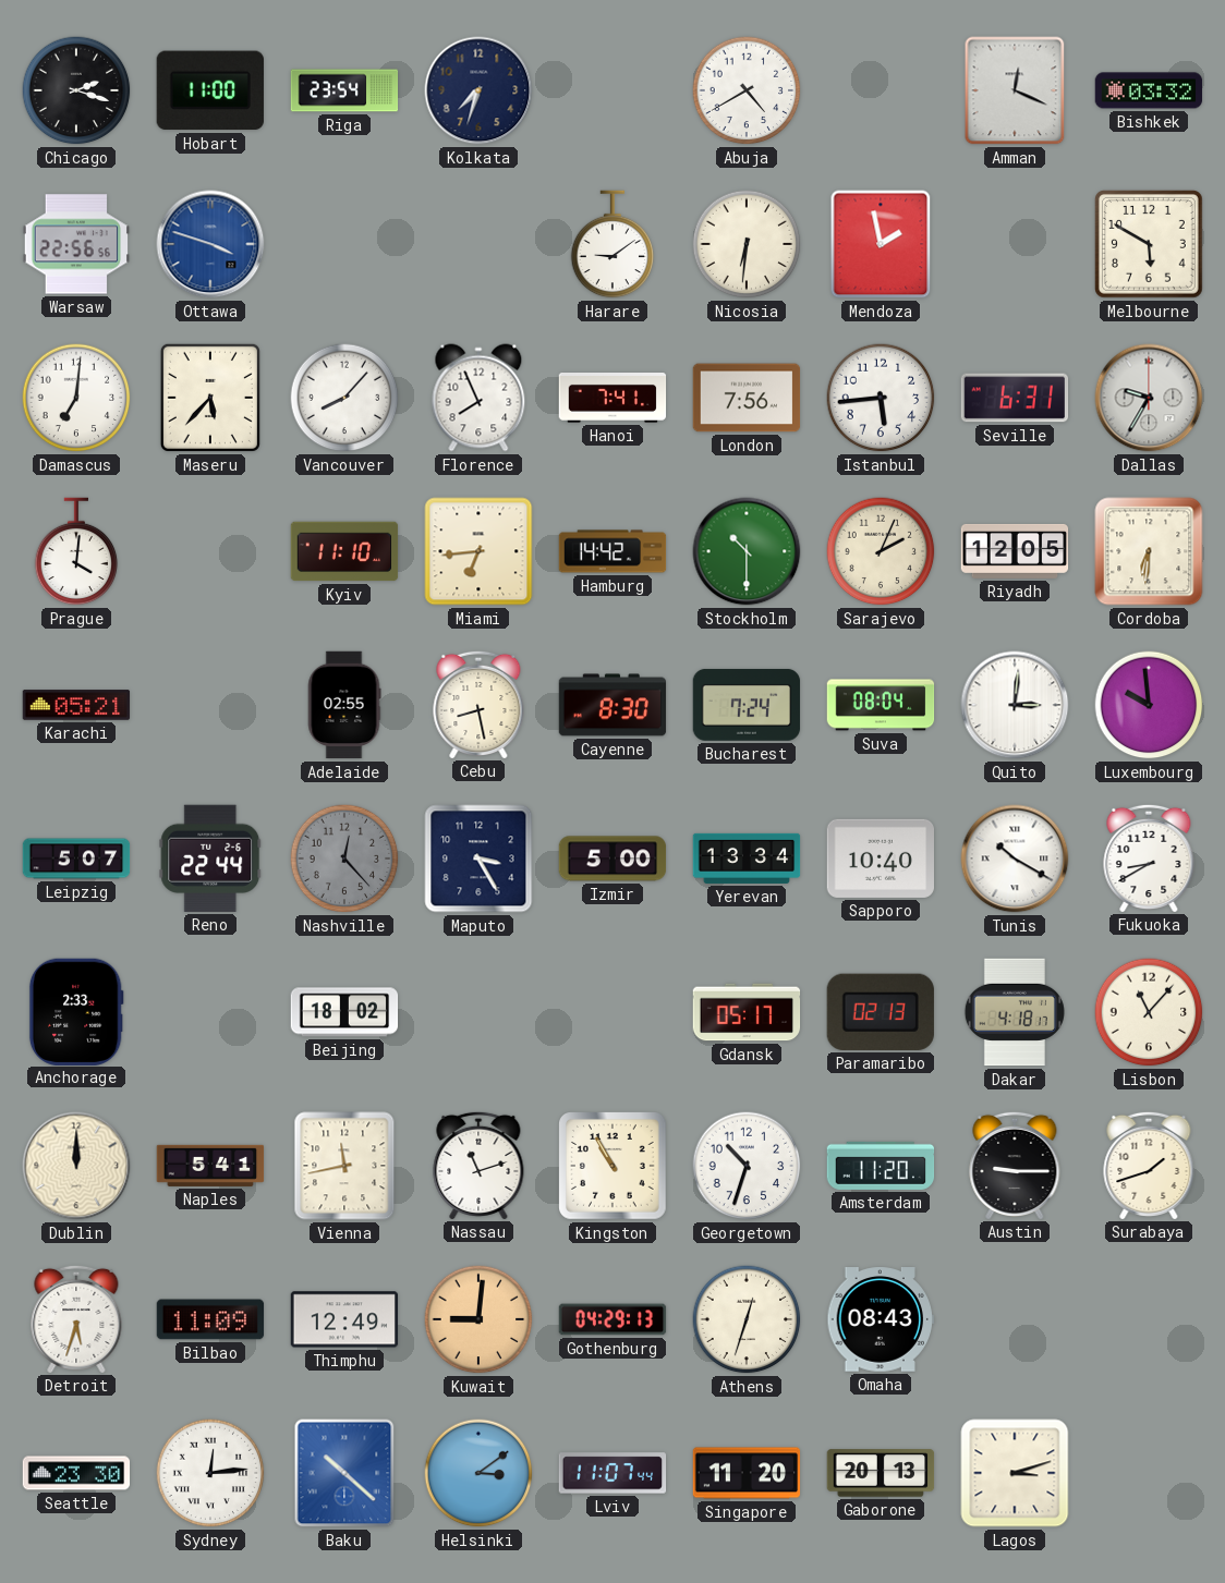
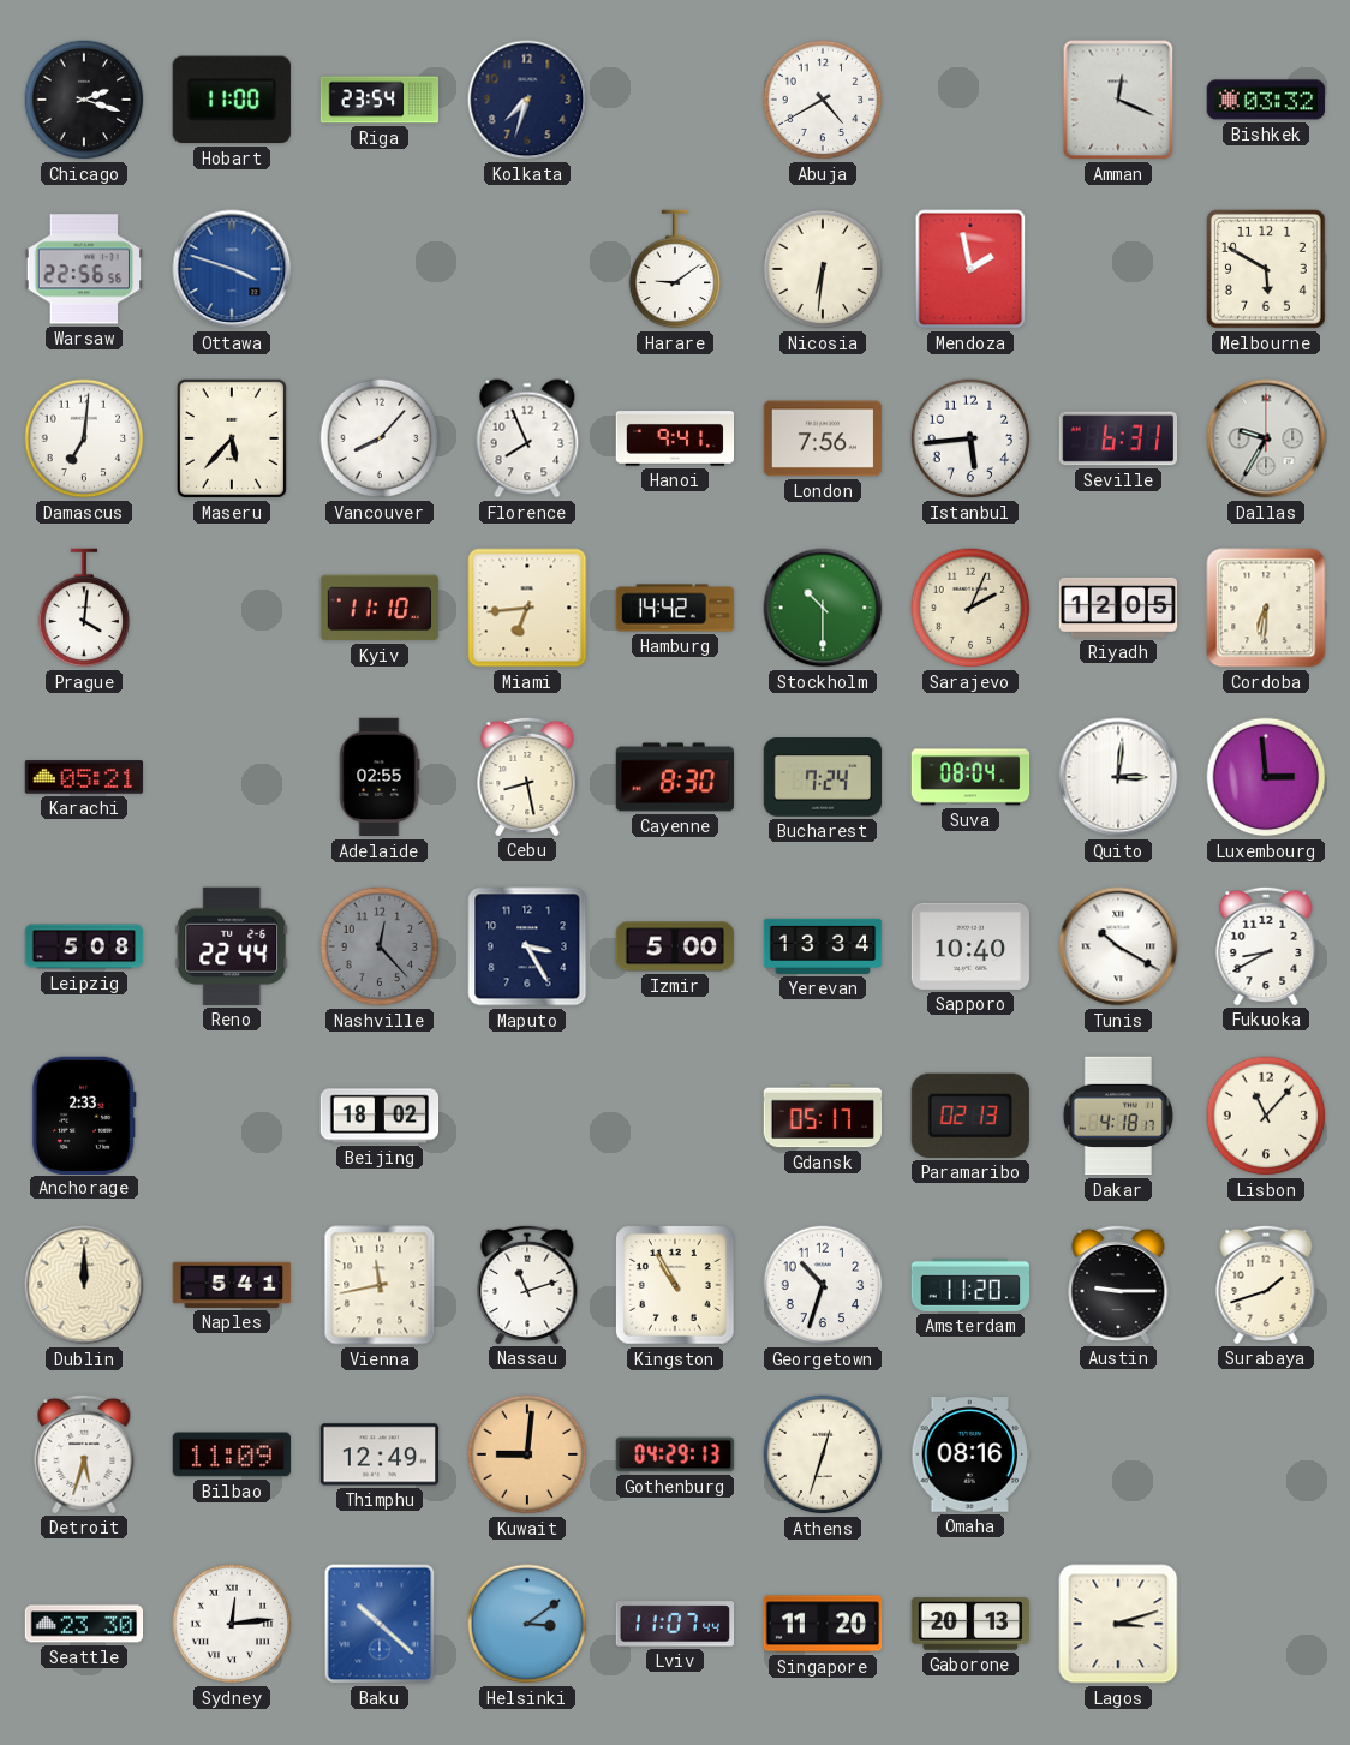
Hanoi: 7:41 -> 9:41
Luxembourg: 9:59 -> 2:59
Leipzig: 5:07 -> 5:08
Omaha: 08:43 -> 08:16
